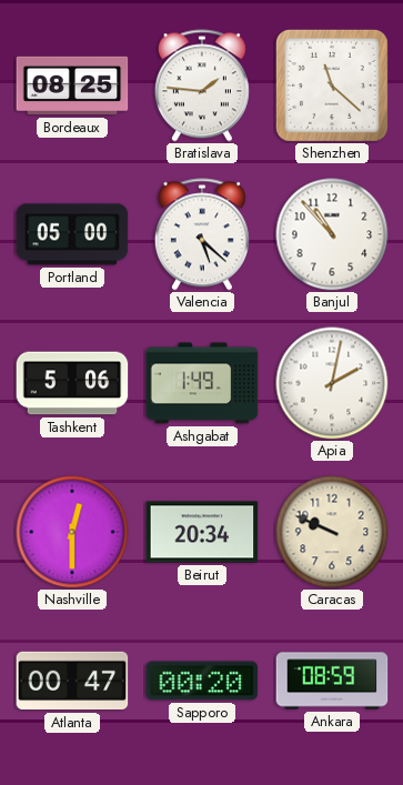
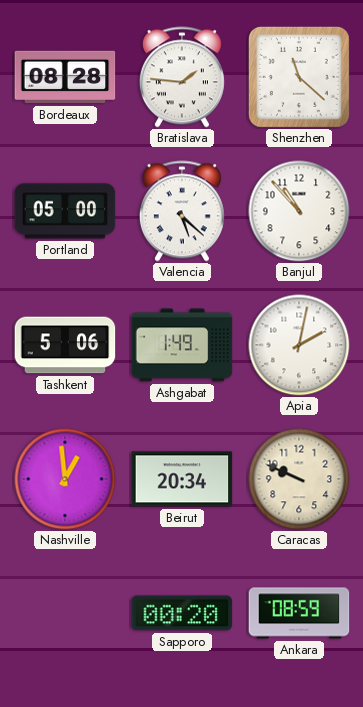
Bordeaux: 08:25 -> 08:28
Nashville: 12:30 -> 12:59
Atlanta: 00:47 -> none
